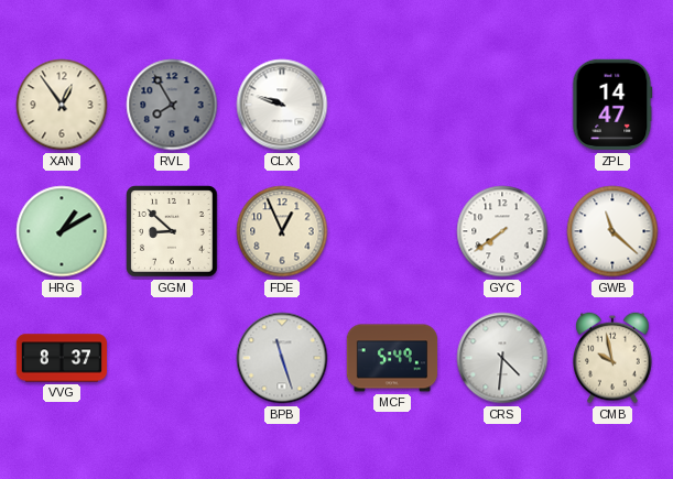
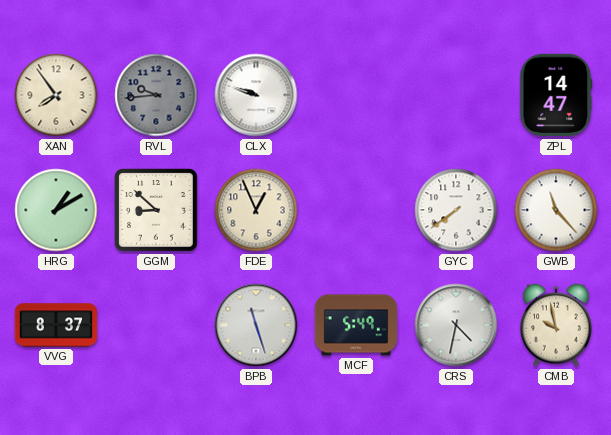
XAN: 12:54 -> 7:54
RVL: 7:55 -> 9:44
GWB: 11:22 -> 11:23
CRS: 4:31 -> 4:32
